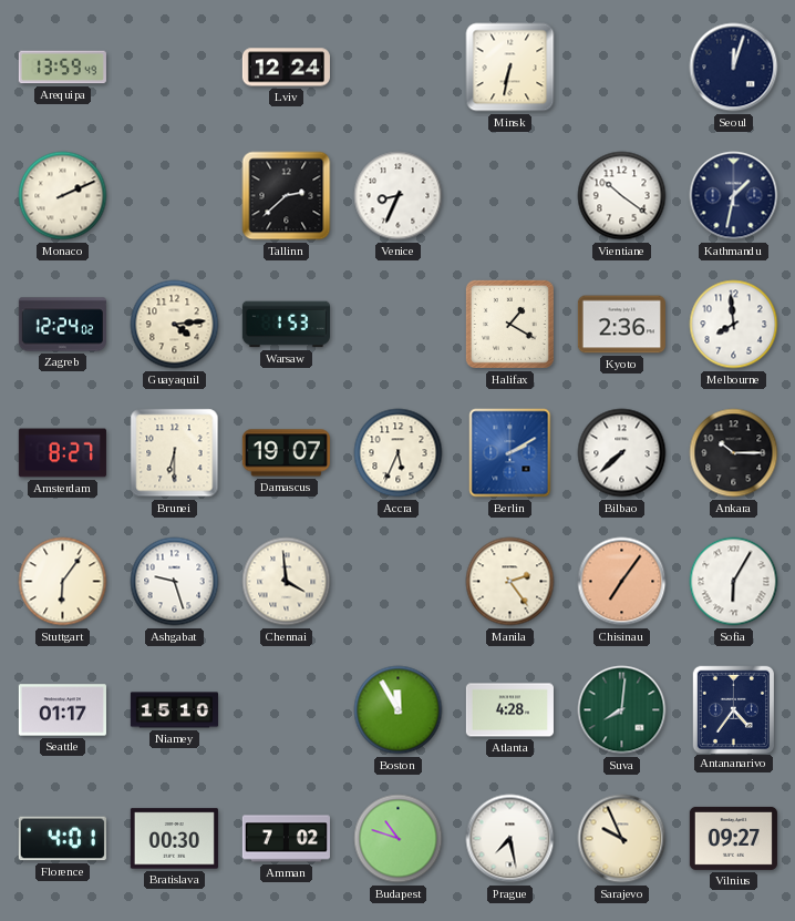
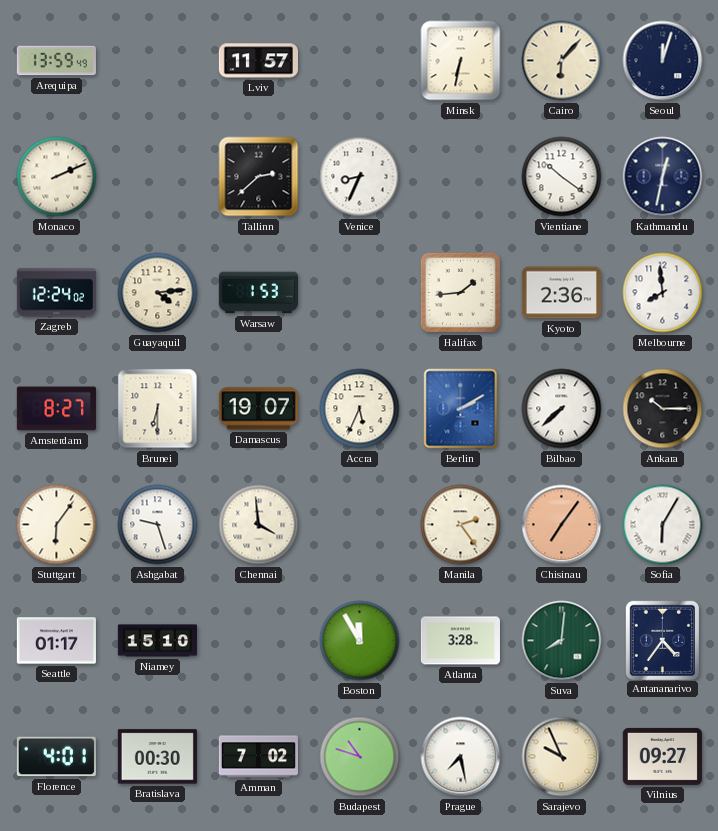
Lviv: 12:24 -> 11:57
Cairo: none -> 6:07
Kathmandu: 1:32 -> 12:32
Halifax: 1:20 -> 1:44
Atlanta: 4:28 -> 3:28
